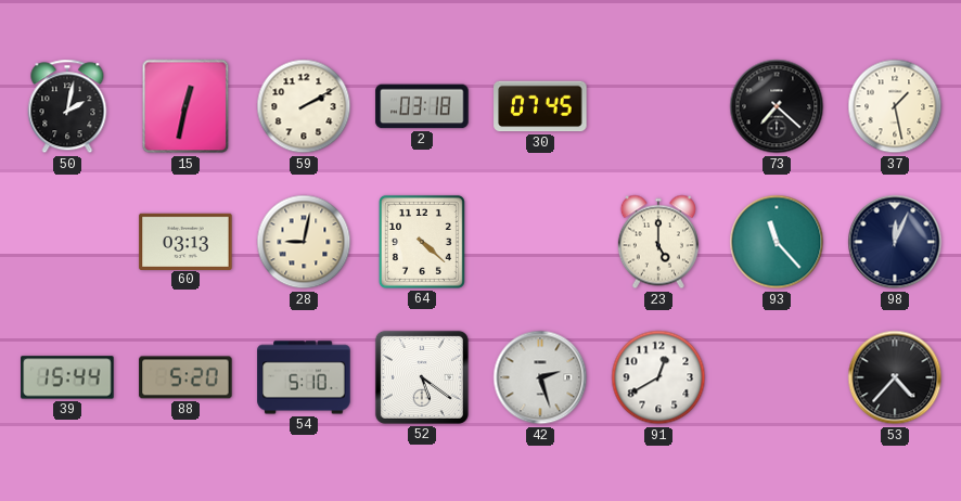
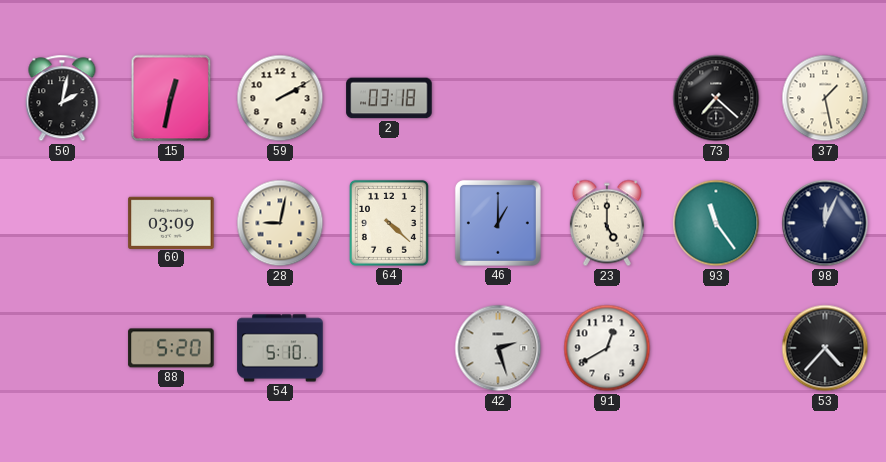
30: 07:45 -> none
60: 03:13 -> 03:09
46: none -> 1:00
93: 11:23 -> 11:24
39: 15:44 -> none
52: 5:21 -> none
